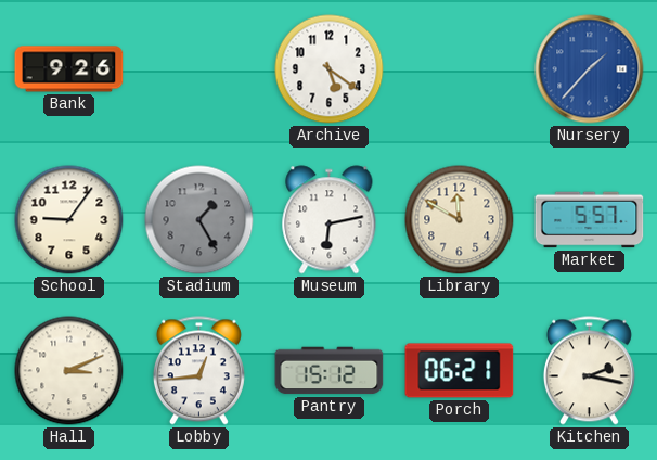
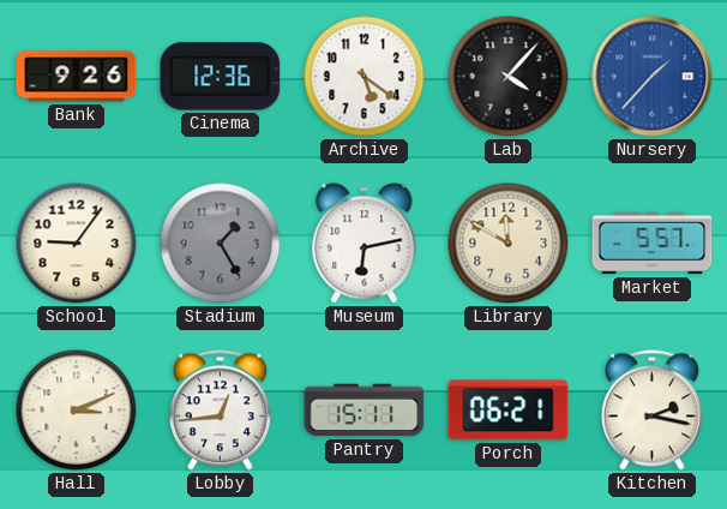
Cinema: none -> 12:36
Lab: none -> 4:07
Pantry: 15:12 -> 15:11
